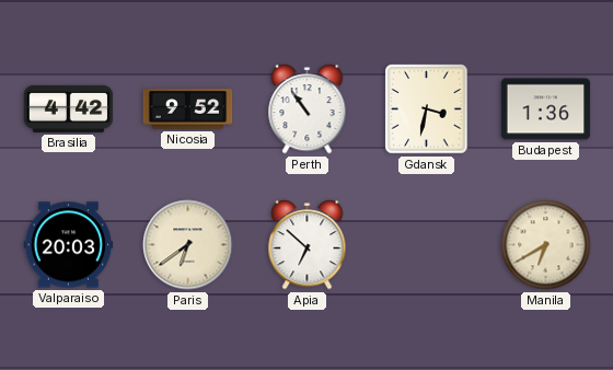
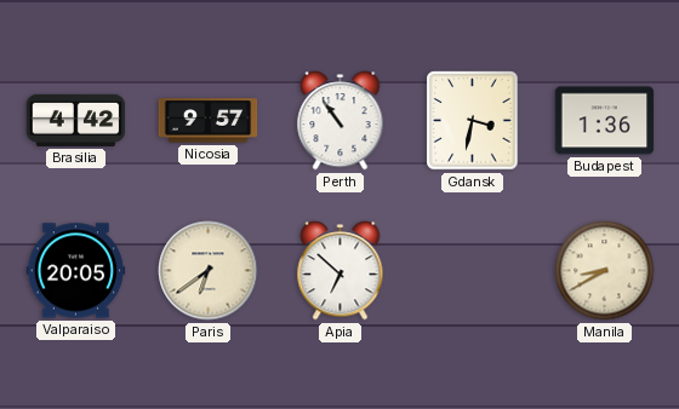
Nicosia: 9:52 -> 9:57
Valparaiso: 20:03 -> 20:05
Manila: 6:40 -> 8:40
